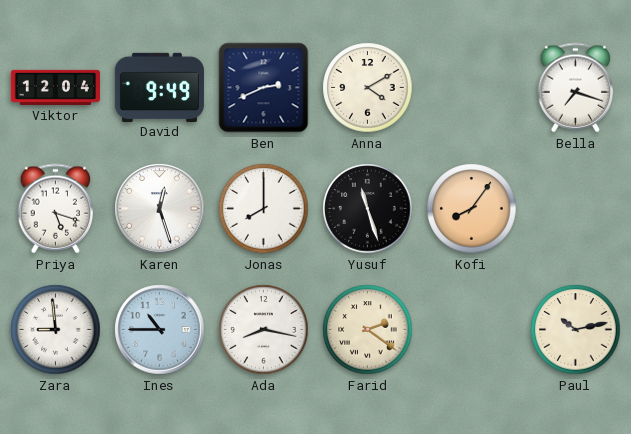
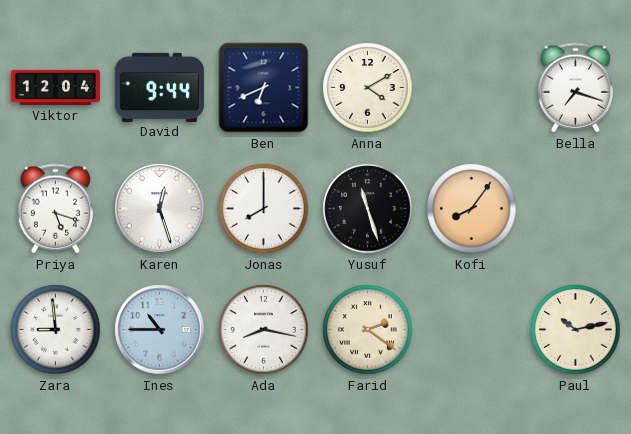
David: 9:49 -> 9:44
Ben: 2:41 -> 6:41
